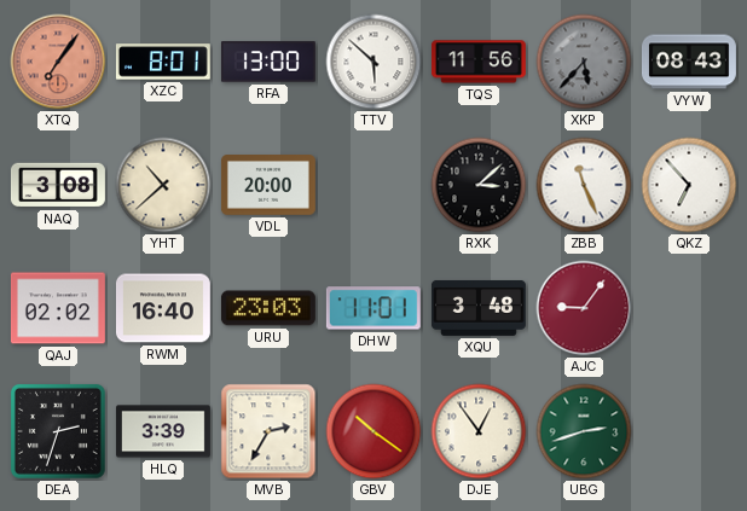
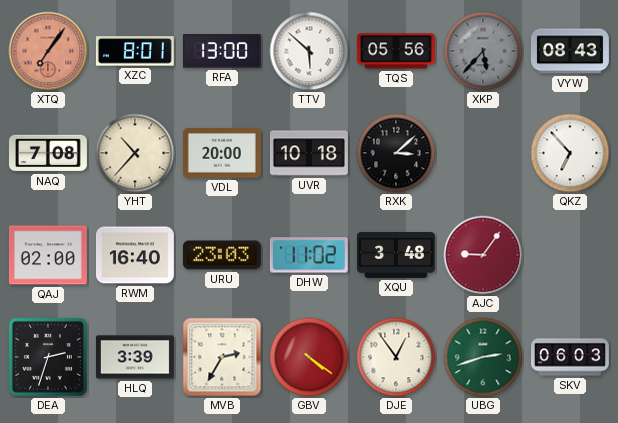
TQS: 11:56 -> 05:56
NAQ: 3:08 -> 7:08
YHT: 10:38 -> 10:37
UVR: none -> 10:18
ZBB: 11:26 -> none
QAJ: 02:02 -> 02:00
DHW: 11:01 -> 11:02
GBV: 10:21 -> 4:21
SKV: none -> 06:03
